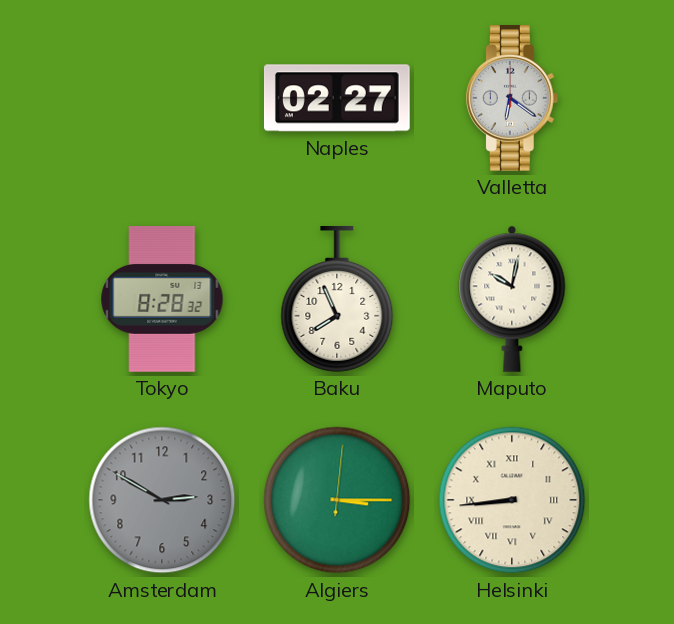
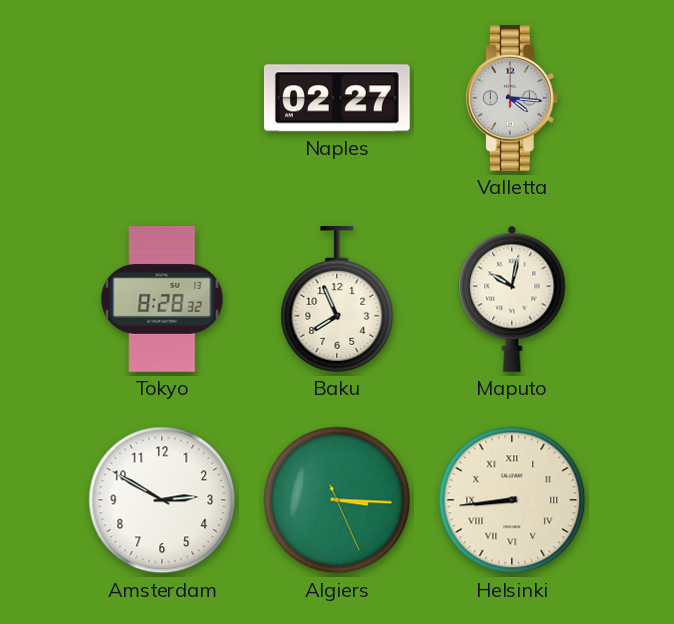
Valletta: 6:21 -> 4:16
Amsterdam dial: grey -> white
Algiers: 3:15:01 -> 3:15:26
